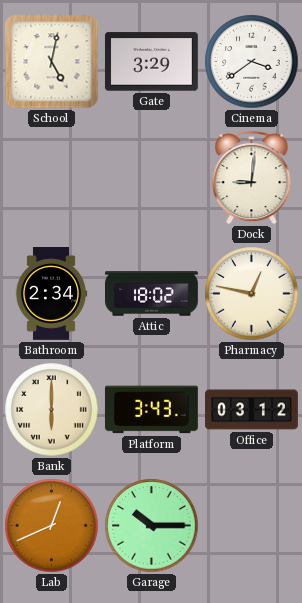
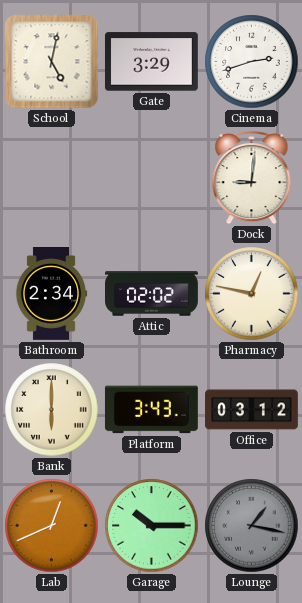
Cinema: 3:39 -> 2:42
Attic: 18:02 -> 02:02
Lounge: none -> 1:17
